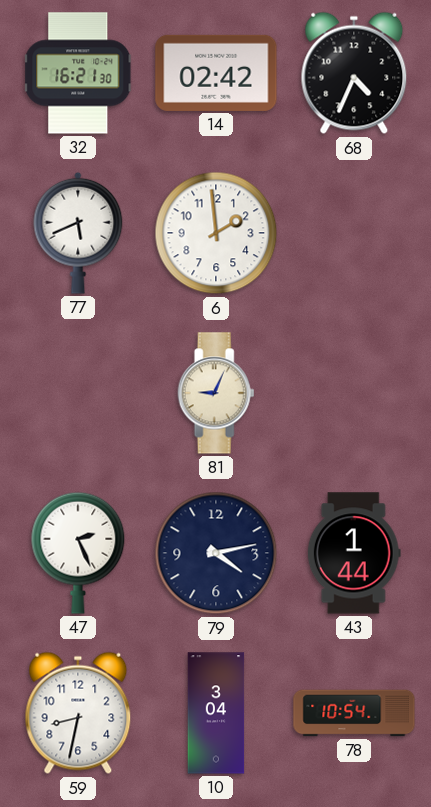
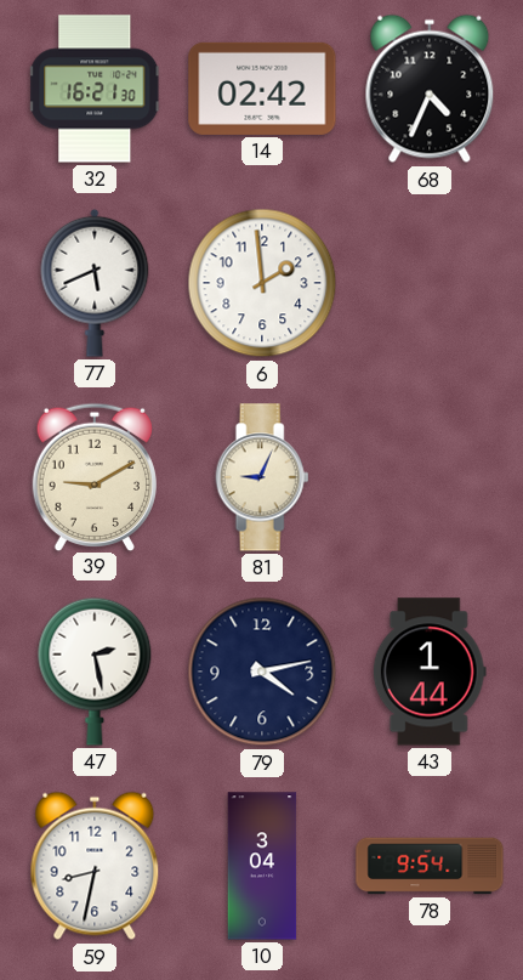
39: none -> 9:10
47: 2:26 -> 2:28
78: 10:54 -> 9:54
